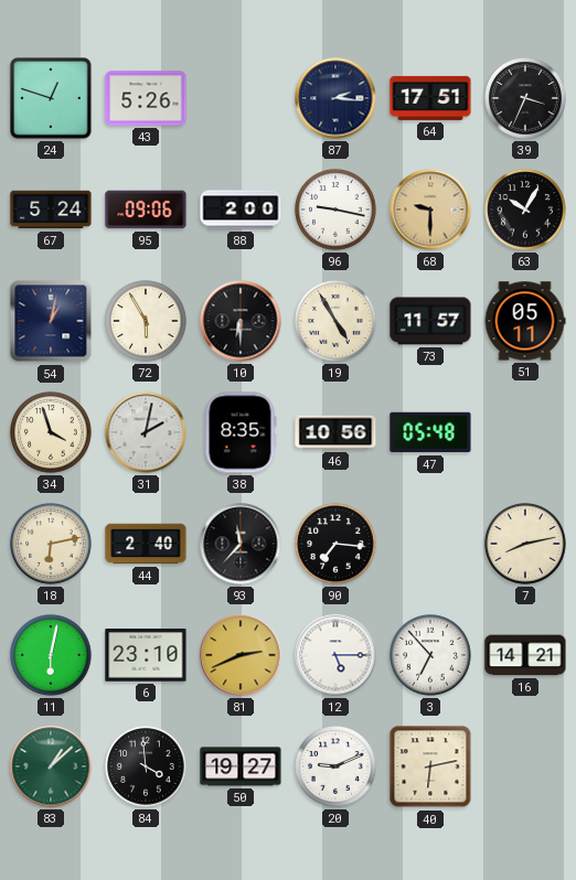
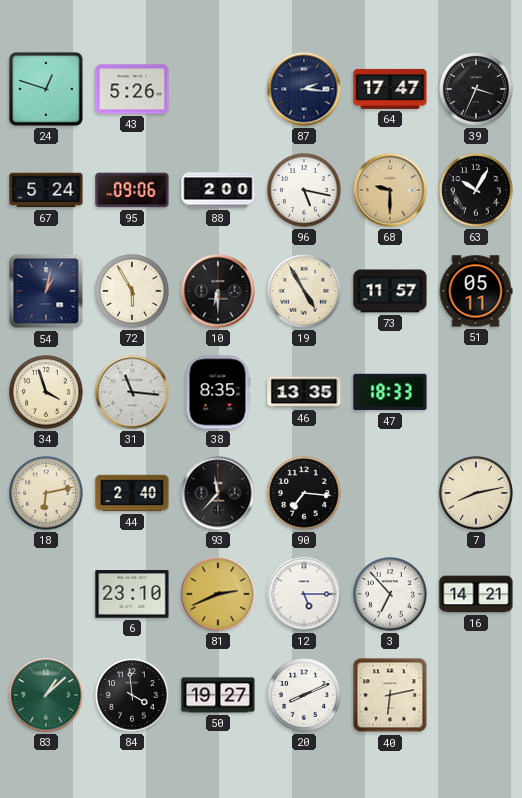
64: 17:51 -> 17:47
96: 9:17 -> 5:17
31: 2:02 -> 11:16
46: 10:56 -> 13:35
47: 05:48 -> 18:33
11: 6:02 -> none
20: 9:11 -> 8:11
